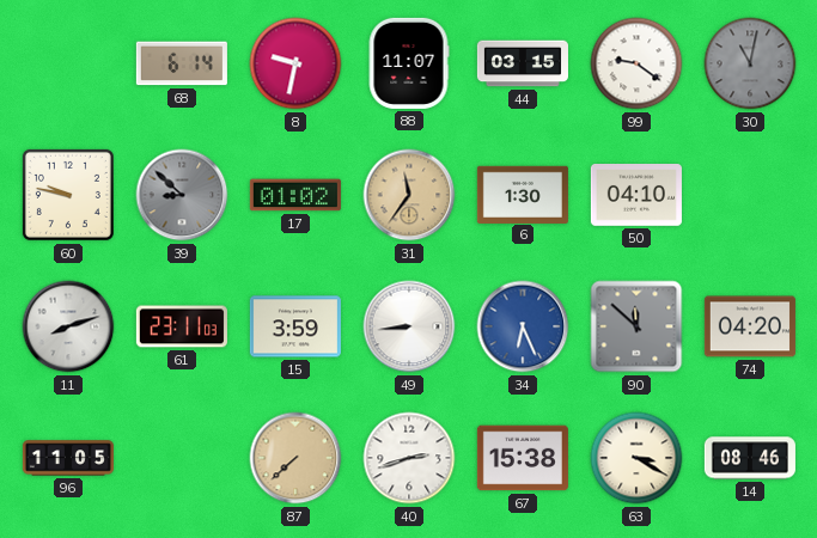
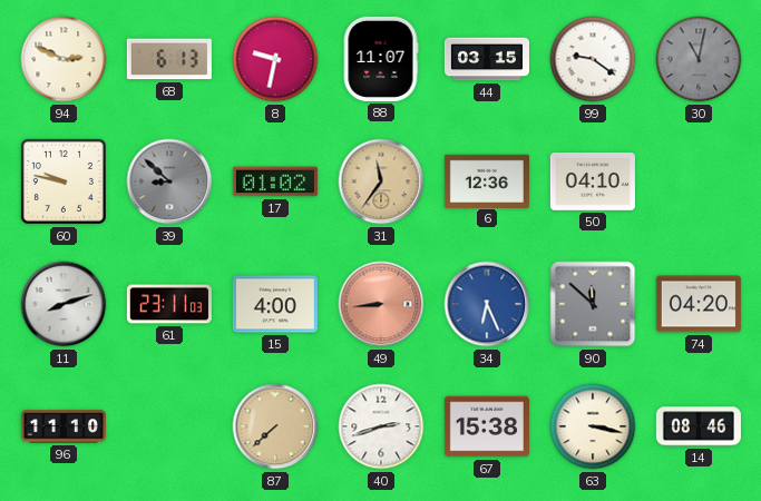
94: none -> 2:49
68: 6:14 -> 6:13
6: 1:30 -> 12:36
15: 3:59 -> 4:00
49 dial: white -> salmon
96: 11:05 -> 11:10
63: 3:20 -> 3:17
